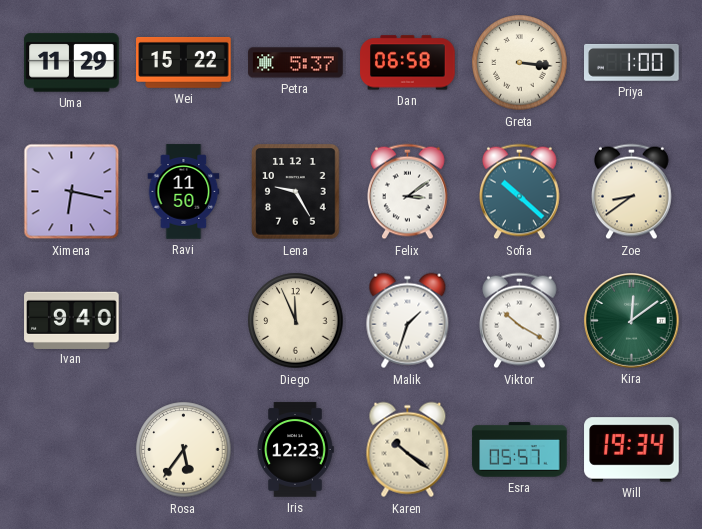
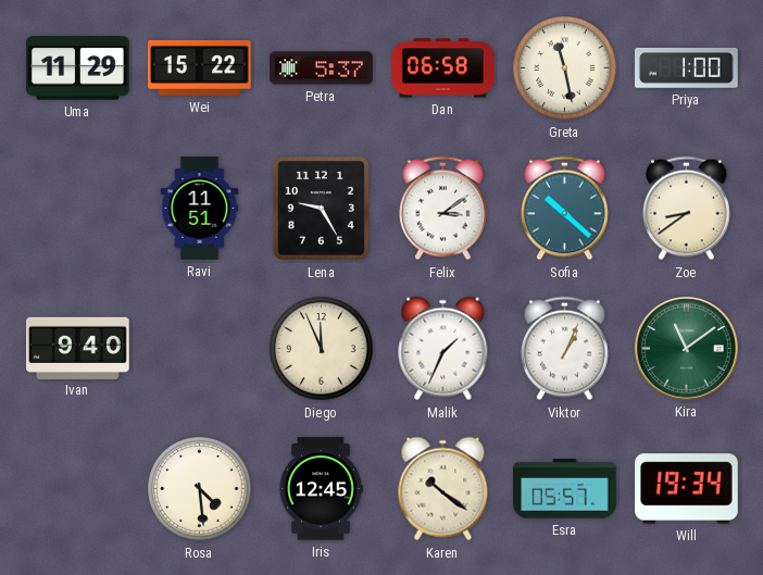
Greta: 3:16 -> 11:28
Ximena: 6:17 -> none
Ravi: 11:50 -> 11:51
Malik: 1:33 -> 1:34
Viktor: 10:20 -> 1:04
Kira: 12:09 -> 11:09
Rosa: 5:36 -> 4:29
Iris: 12:23 -> 12:45
